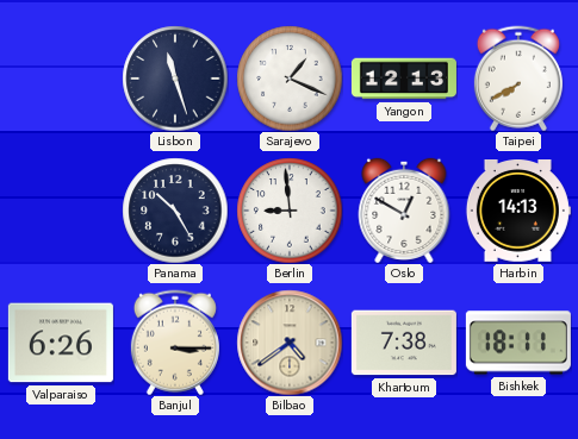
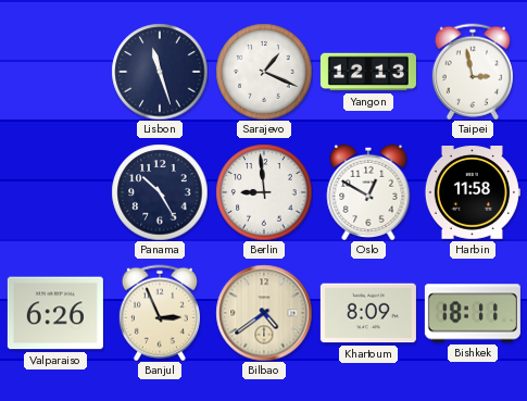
Taipei: 7:40 -> 2:58
Harbin: 14:13 -> 11:58
Banjul: 3:15 -> 2:56
Khartoum: 7:38 -> 8:09
